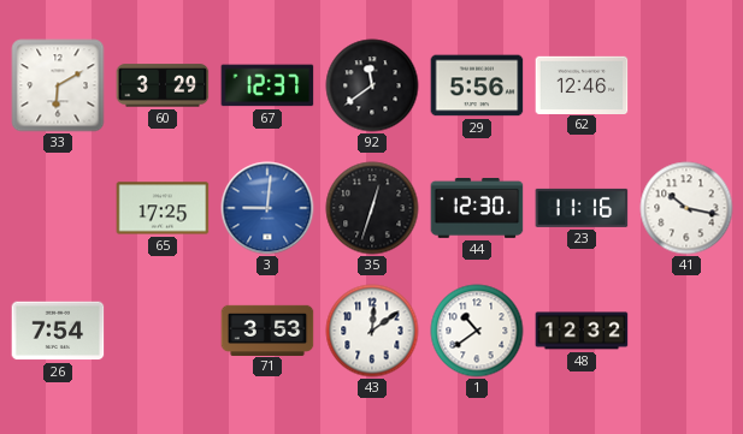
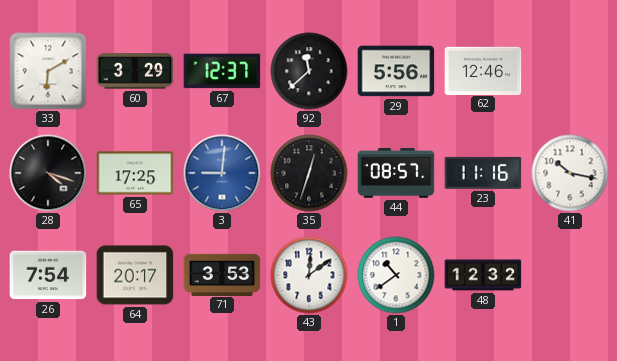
92: 11:39 -> 11:38
28: none -> 4:18
44: 12:30 -> 08:57
64: none -> 20:17
